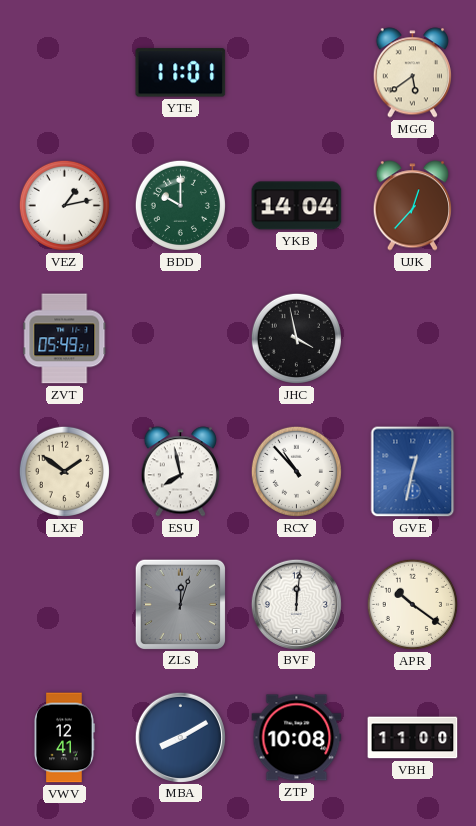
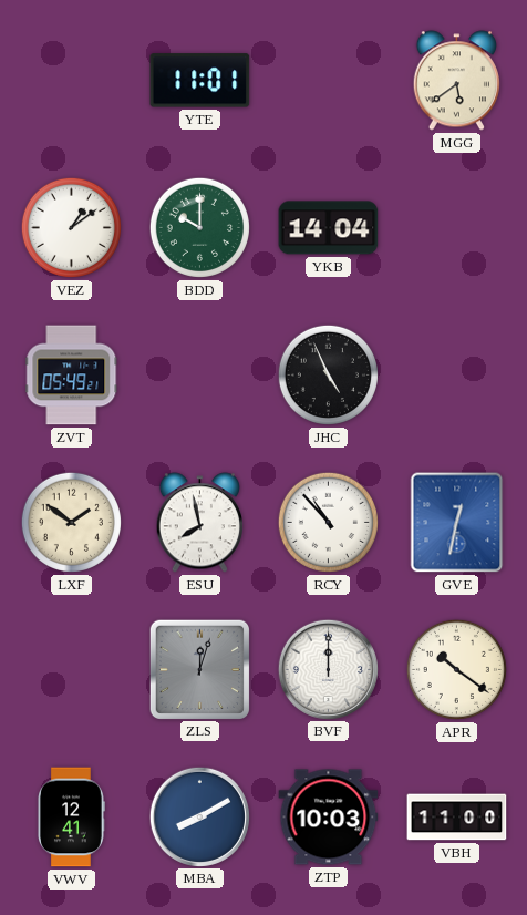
VEZ: 1:13 -> 1:09
UJK: 12:37 -> none
JHC: 3:58 -> 4:56
BVF: 12:01 -> 12:00
ZTP: 10:08 -> 10:03
